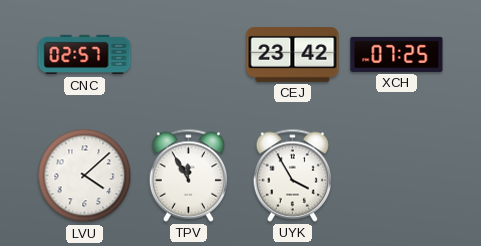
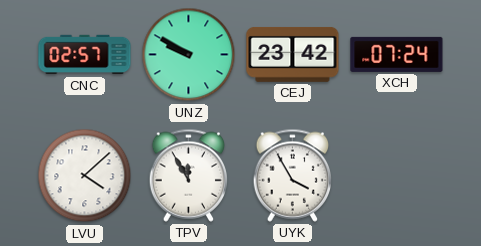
UNZ: none -> 9:50
XCH: 07:25 -> 07:24
